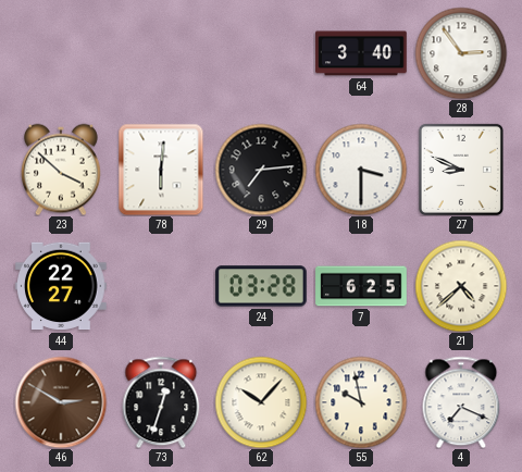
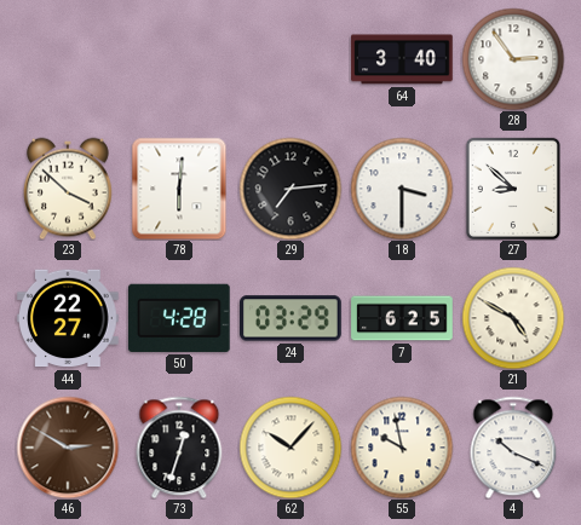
27: 8:49 -> 8:52
50: none -> 4:28
24: 03:28 -> 03:29
21: 4:38 -> 4:50
4: 7:19 -> 10:19
